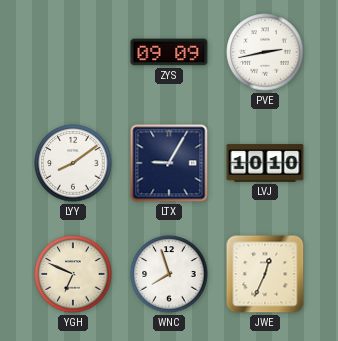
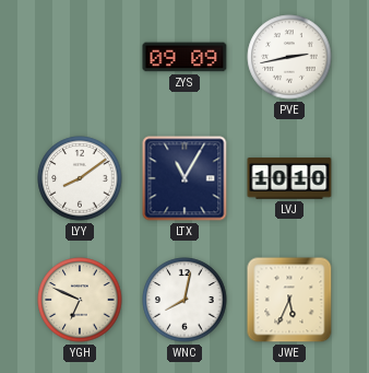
LTX: 9:05 -> 11:05
WNC: 7:57 -> 8:02
JWE: 12:34 -> 5:34
